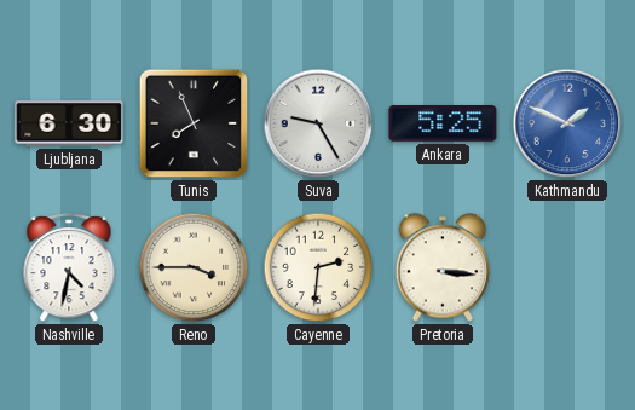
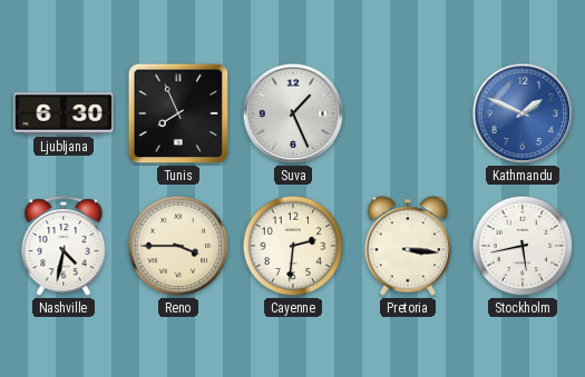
Suva: 9:25 -> 1:26
Ankara: 5:25 -> none
Stockholm: none -> 5:43
